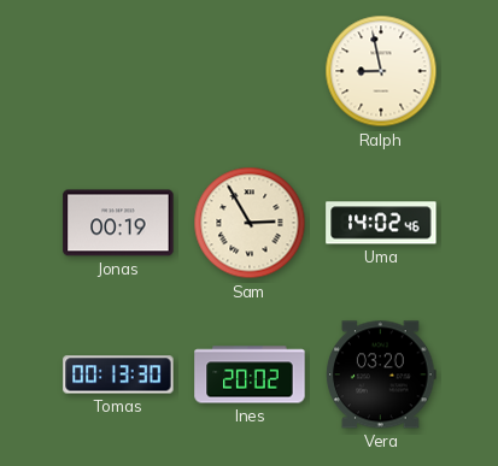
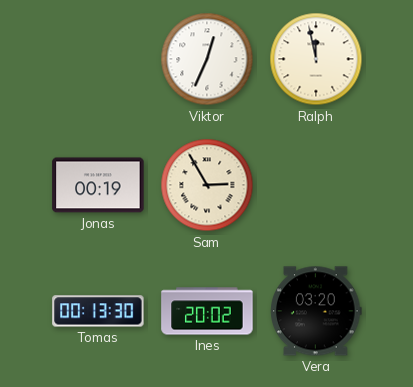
Viktor: none -> 12:34
Ralph: 8:58 -> 11:58
Uma: 14:02 -> none
